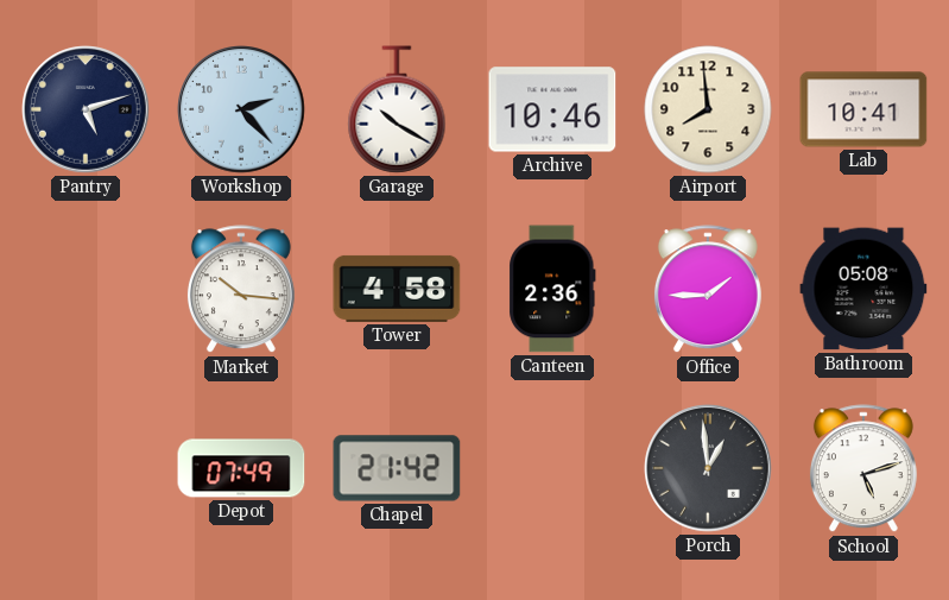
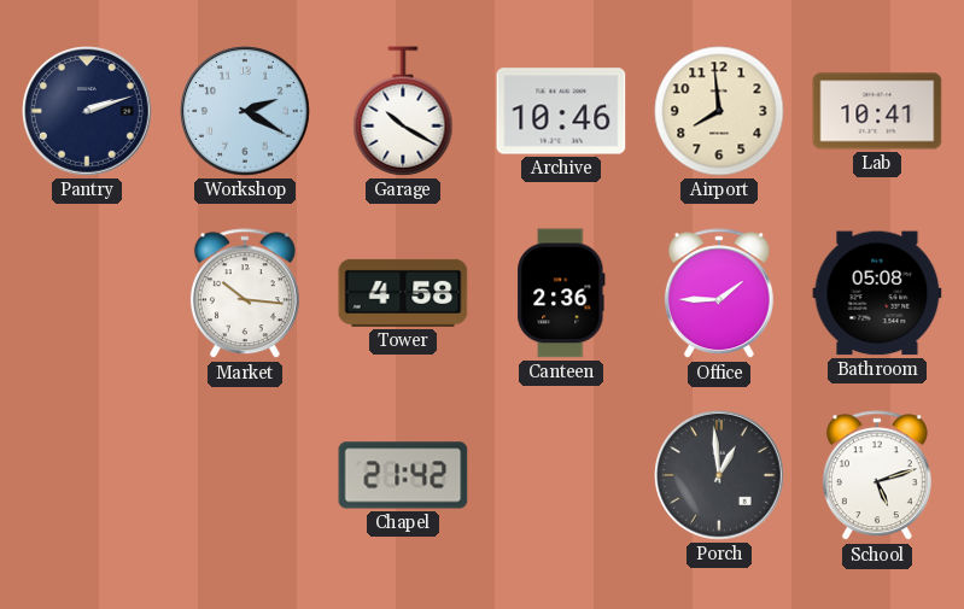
Pantry: 5:12 -> 2:12
Workshop: 2:23 -> 2:20
Depot: 07:49 -> none
